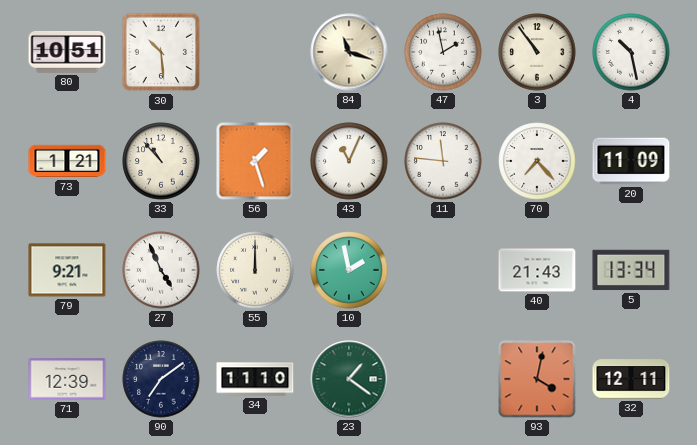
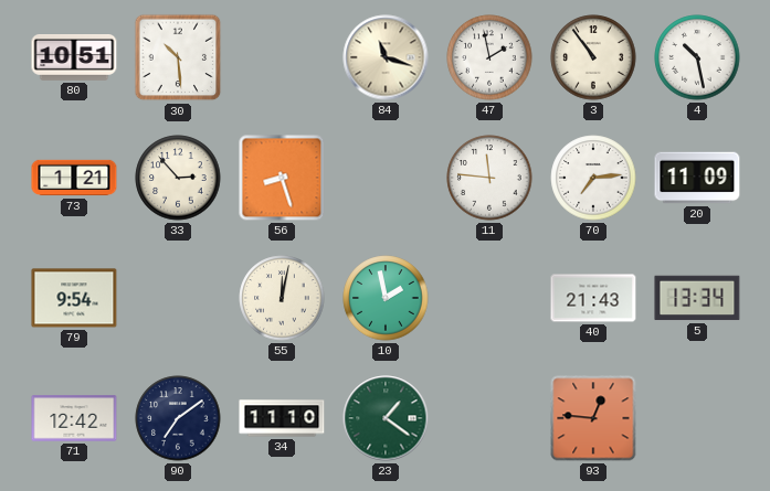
33: 10:53 -> 2:53
56: 1:27 -> 8:27
43: 11:04 -> none
70: 7:23 -> 7:14
79: 9:21 -> 9:54
27: 4:56 -> none
55: 12:00 -> 12:02
71: 12:39 -> 12:42
93: 4:02 -> 12:46
32: 12:11 -> none
